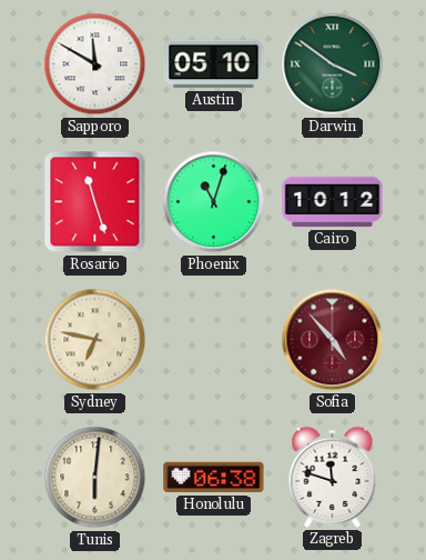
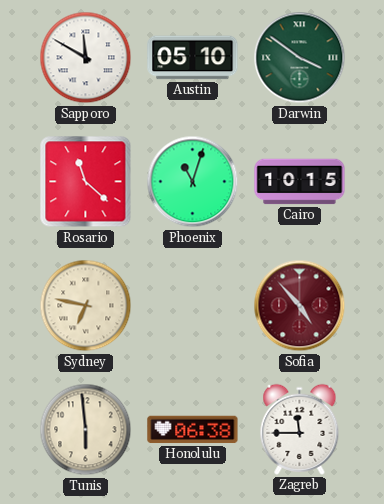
Rosario: 11:27 -> 11:22
Cairo: 10:12 -> 10:15
Tunis: 6:01 -> 5:59
Zagreb: 11:48 -> 11:45
